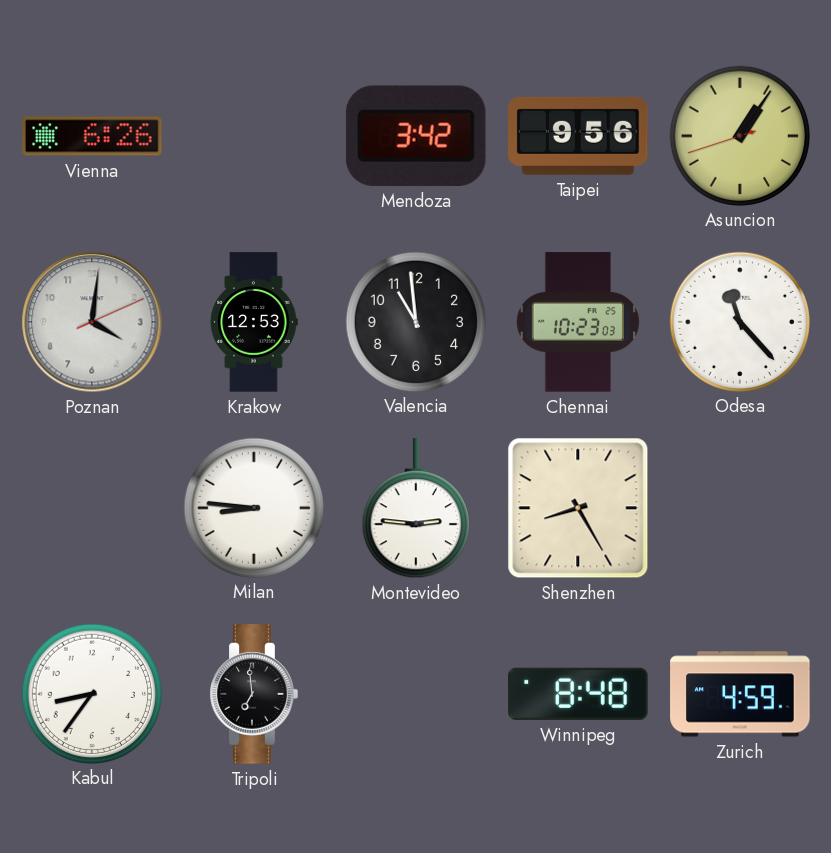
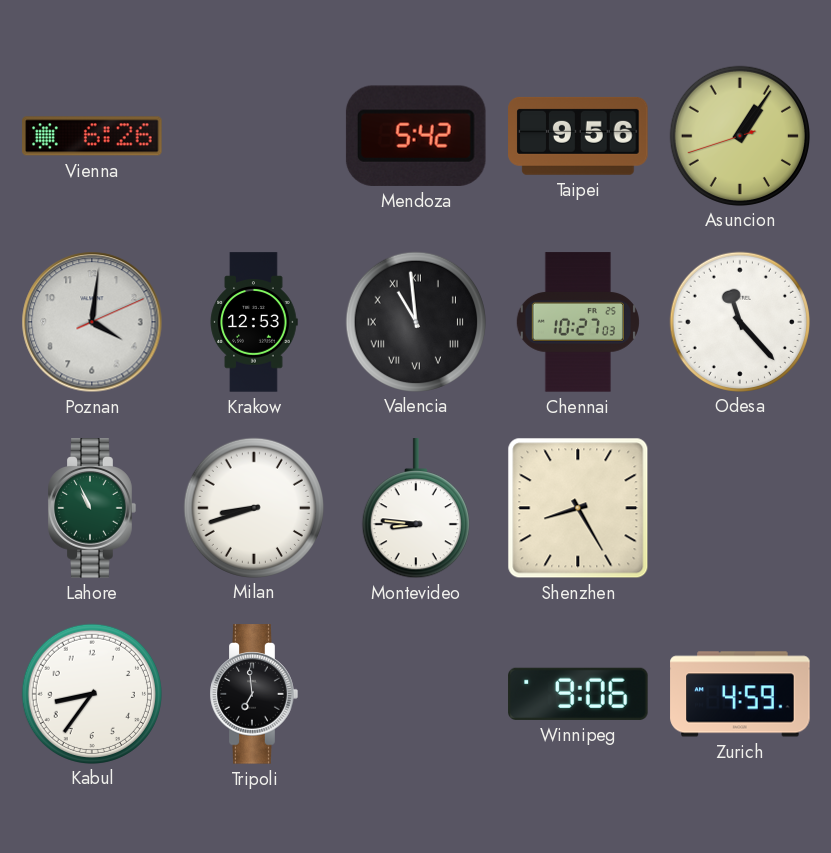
Mendoza: 3:42 -> 5:42
Valencia numerals: Arabic -> Roman
Chennai: 10:23 -> 10:27
Lahore: none -> 10:56
Milan: 8:46 -> 8:42
Montevideo: 2:46 -> 8:46
Winnipeg: 8:48 -> 9:06
